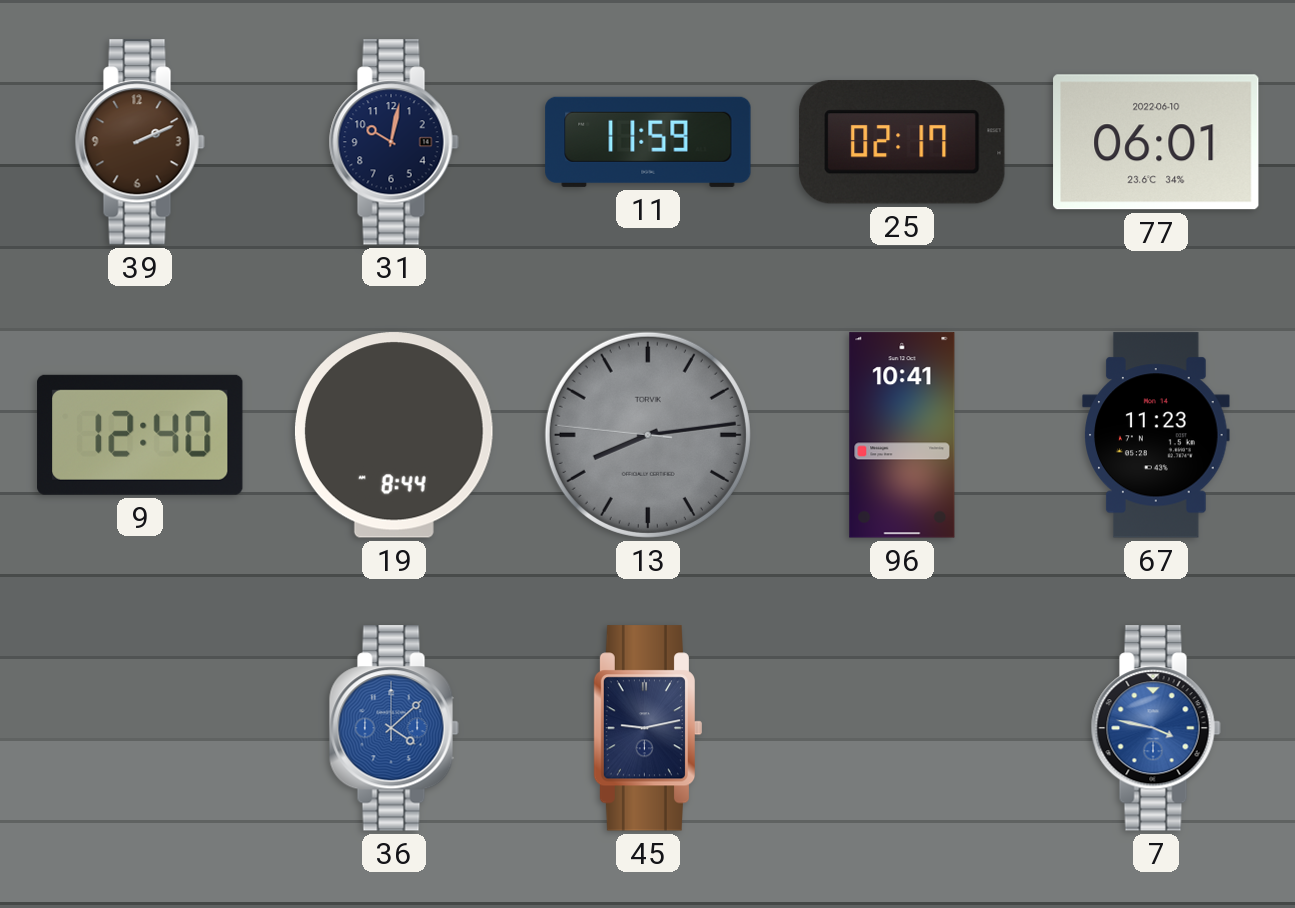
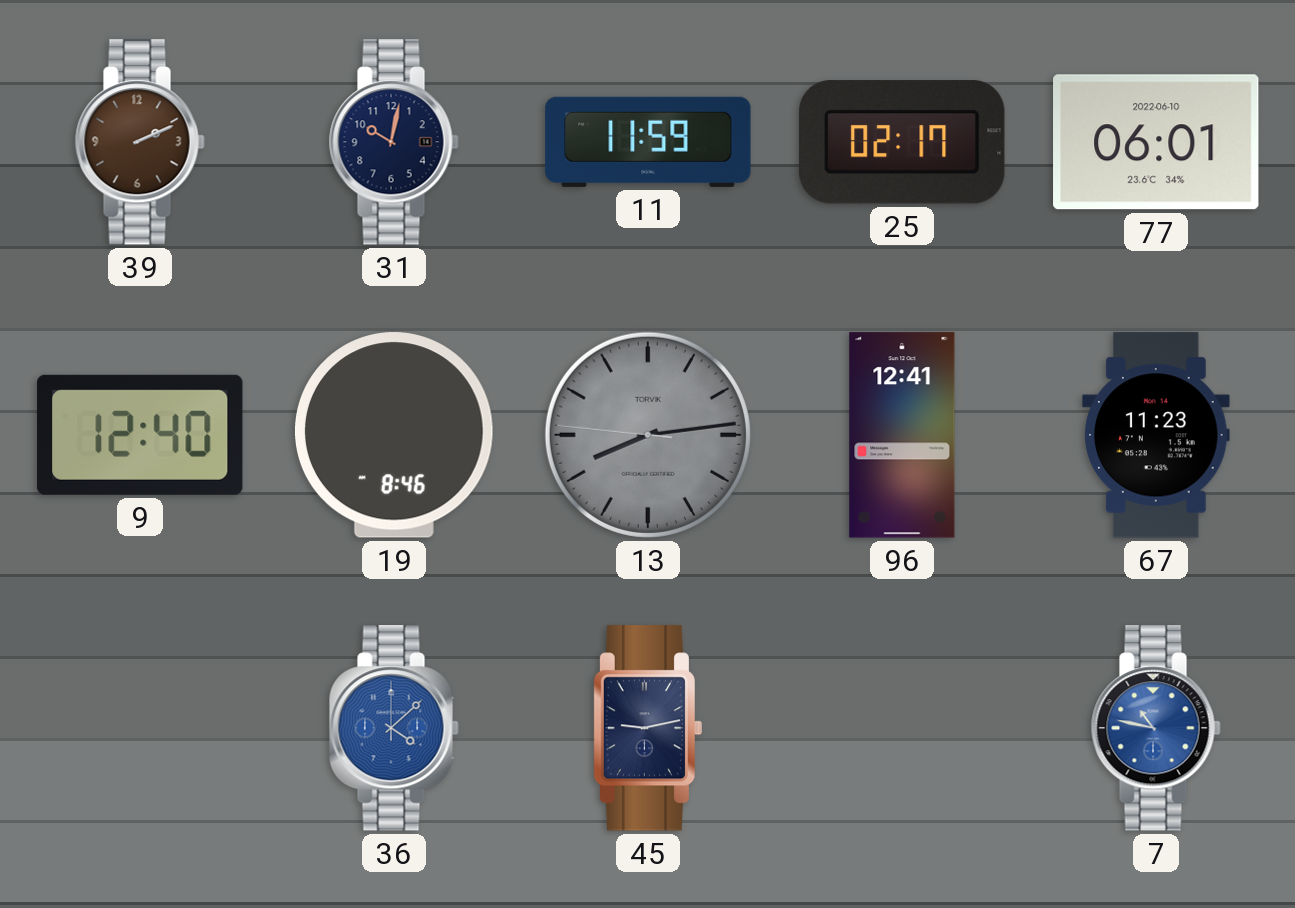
19: 8:44 -> 8:46
96: 10:41 -> 12:41
7: 3:47 -> 10:47
